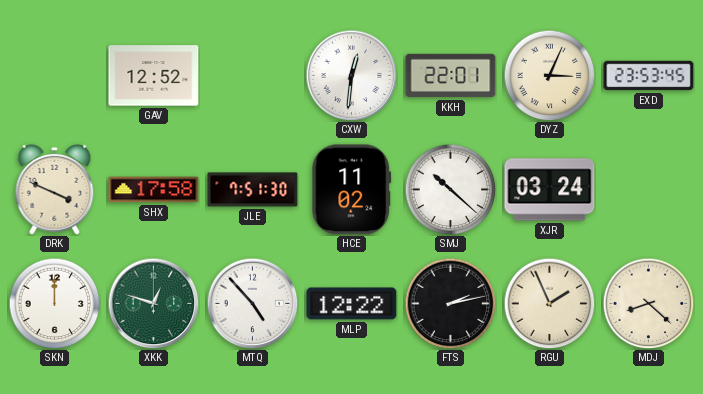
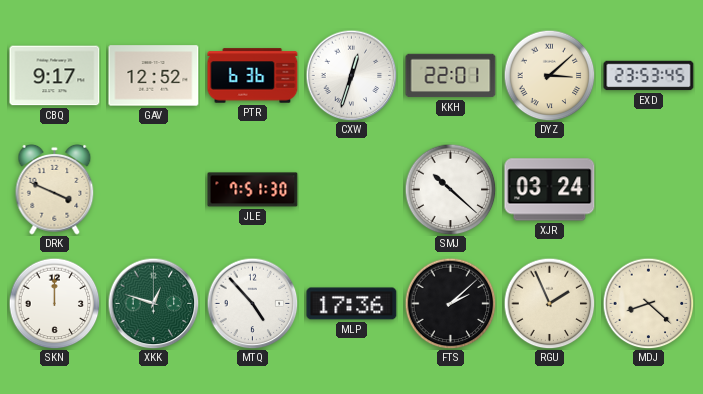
CBQ: none -> 9:17
PTR: none -> 6:36
CXW: 12:31 -> 12:33
DYZ: 3:04 -> 3:08
SHX: 17:58 -> none
HCE: 11:02 -> none
MLP: 12:22 -> 17:36
FTS: 2:13 -> 2:08
